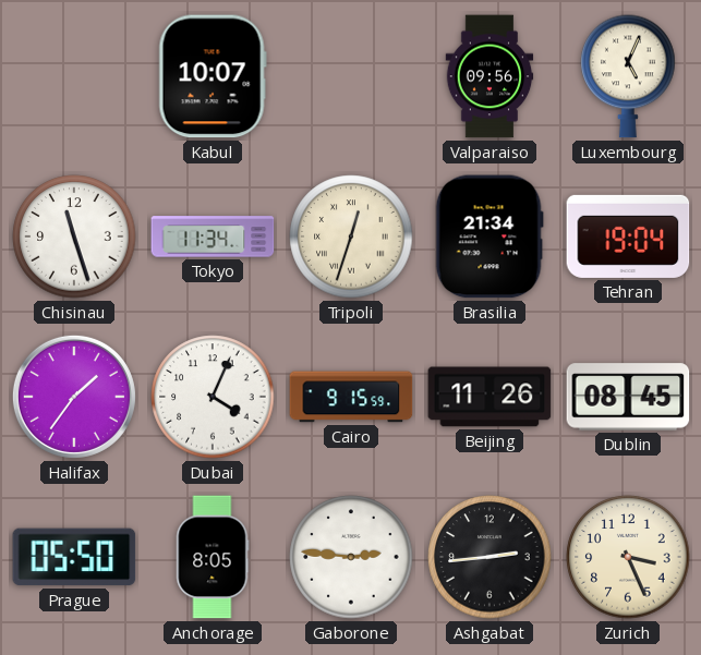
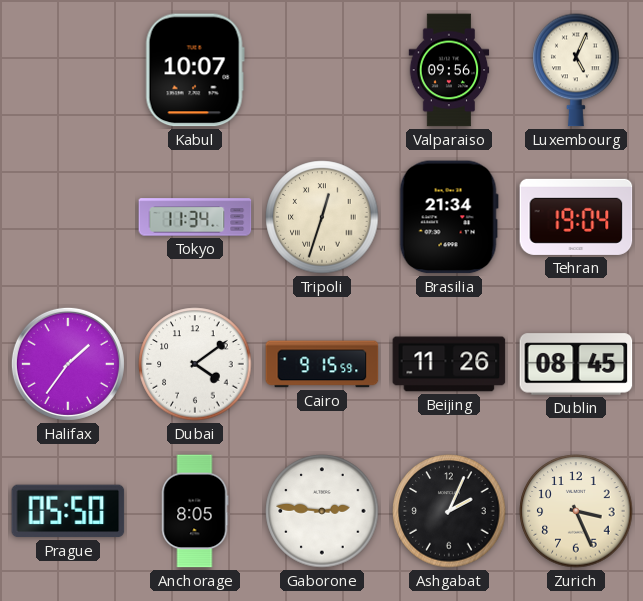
Chisinau: 11:27 -> none
Dubai: 4:04 -> 4:09
Ashgabat: 2:44 -> 2:04
